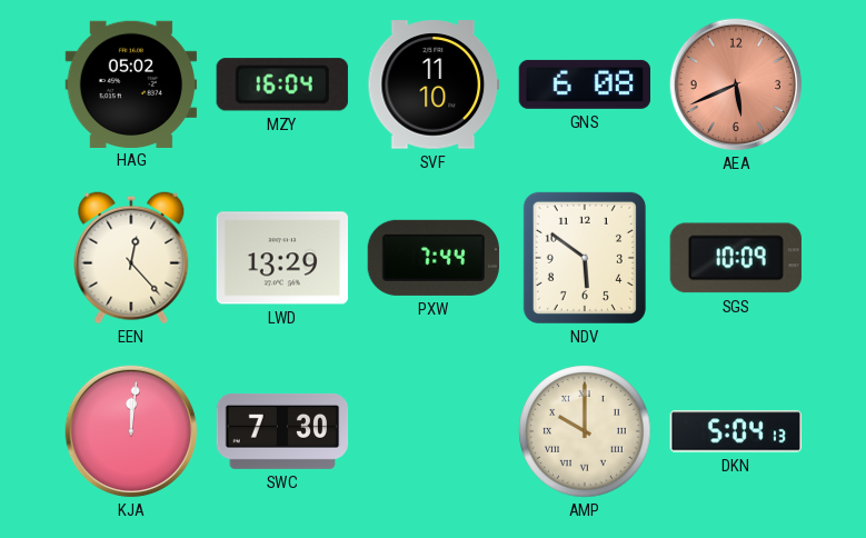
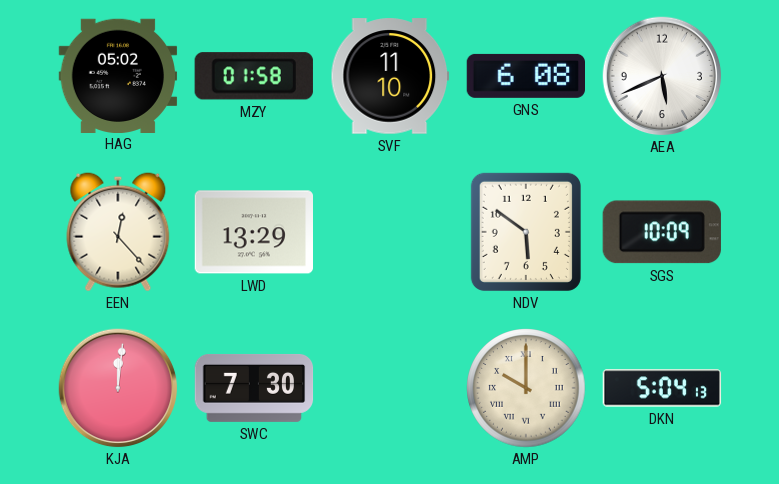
MZY: 16:04 -> 01:58
AEA dial: salmon -> white
PXW: 7:44 -> none
